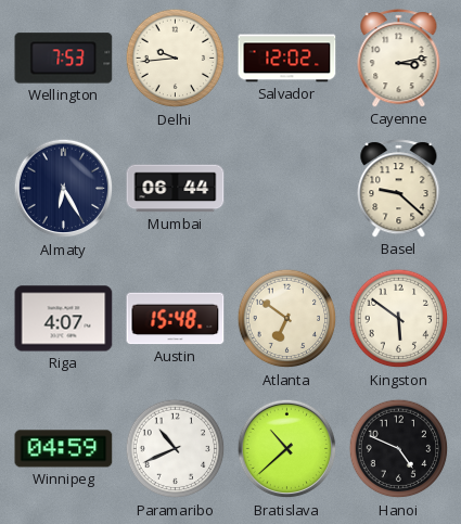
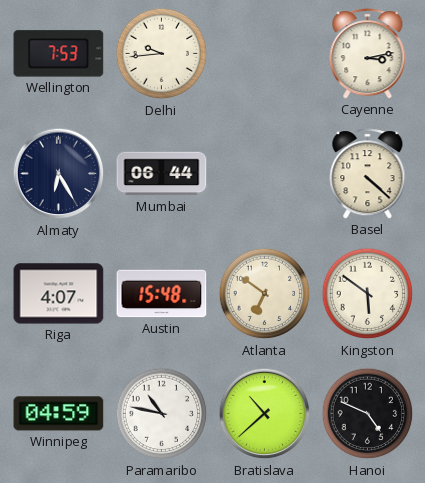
Salvador: 12:02 -> none
Basel: 9:22 -> 4:22
Paramaribo: 10:41 -> 10:47
